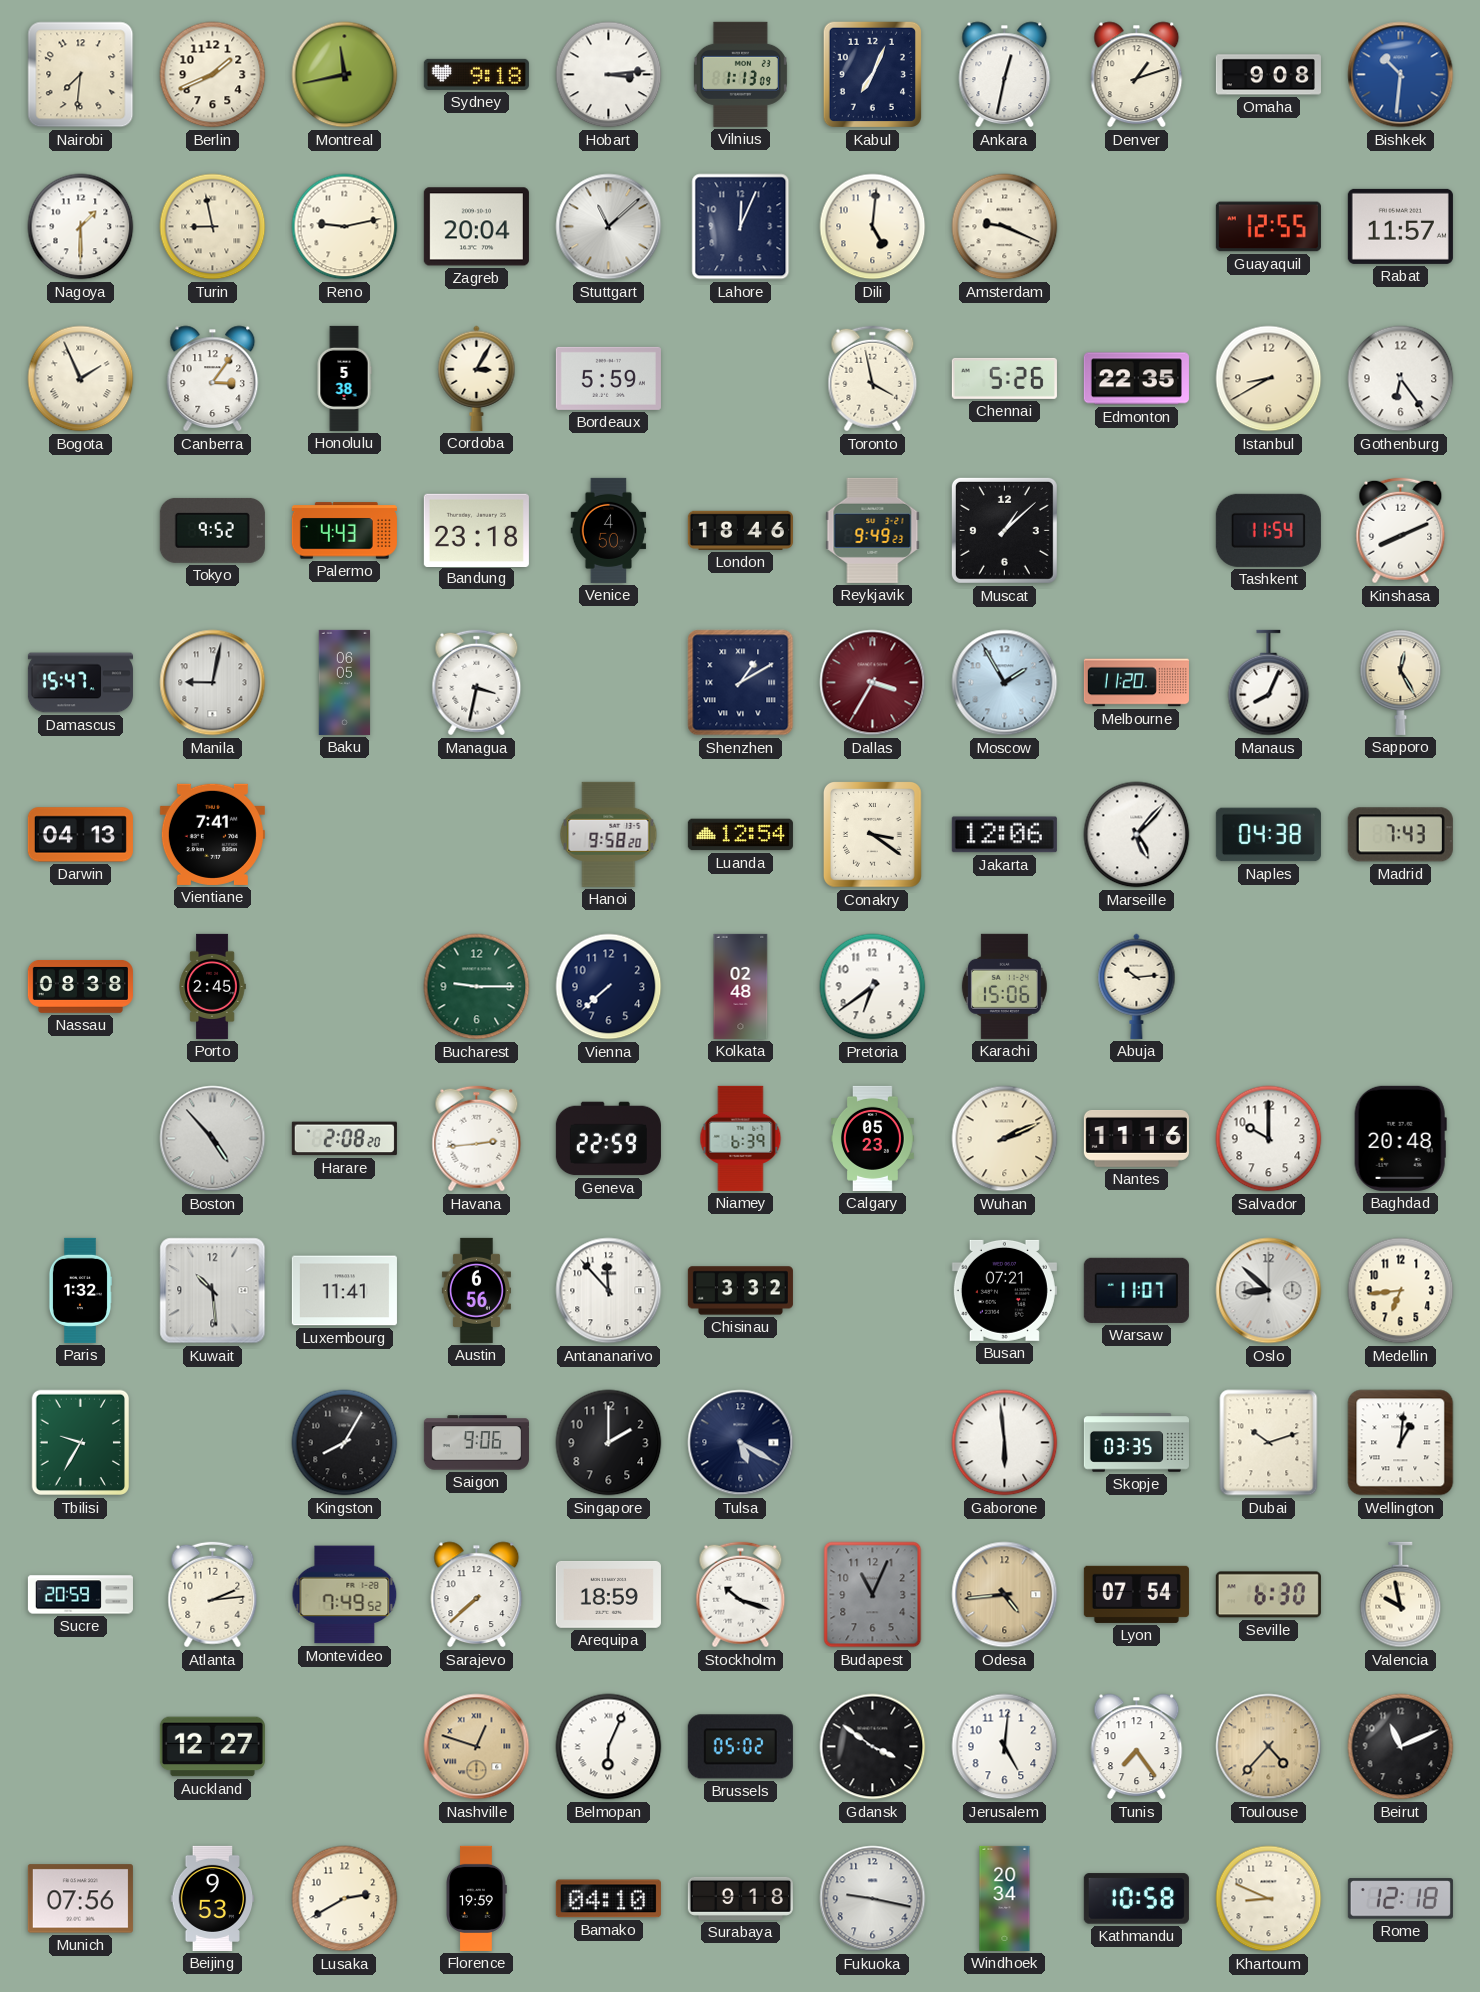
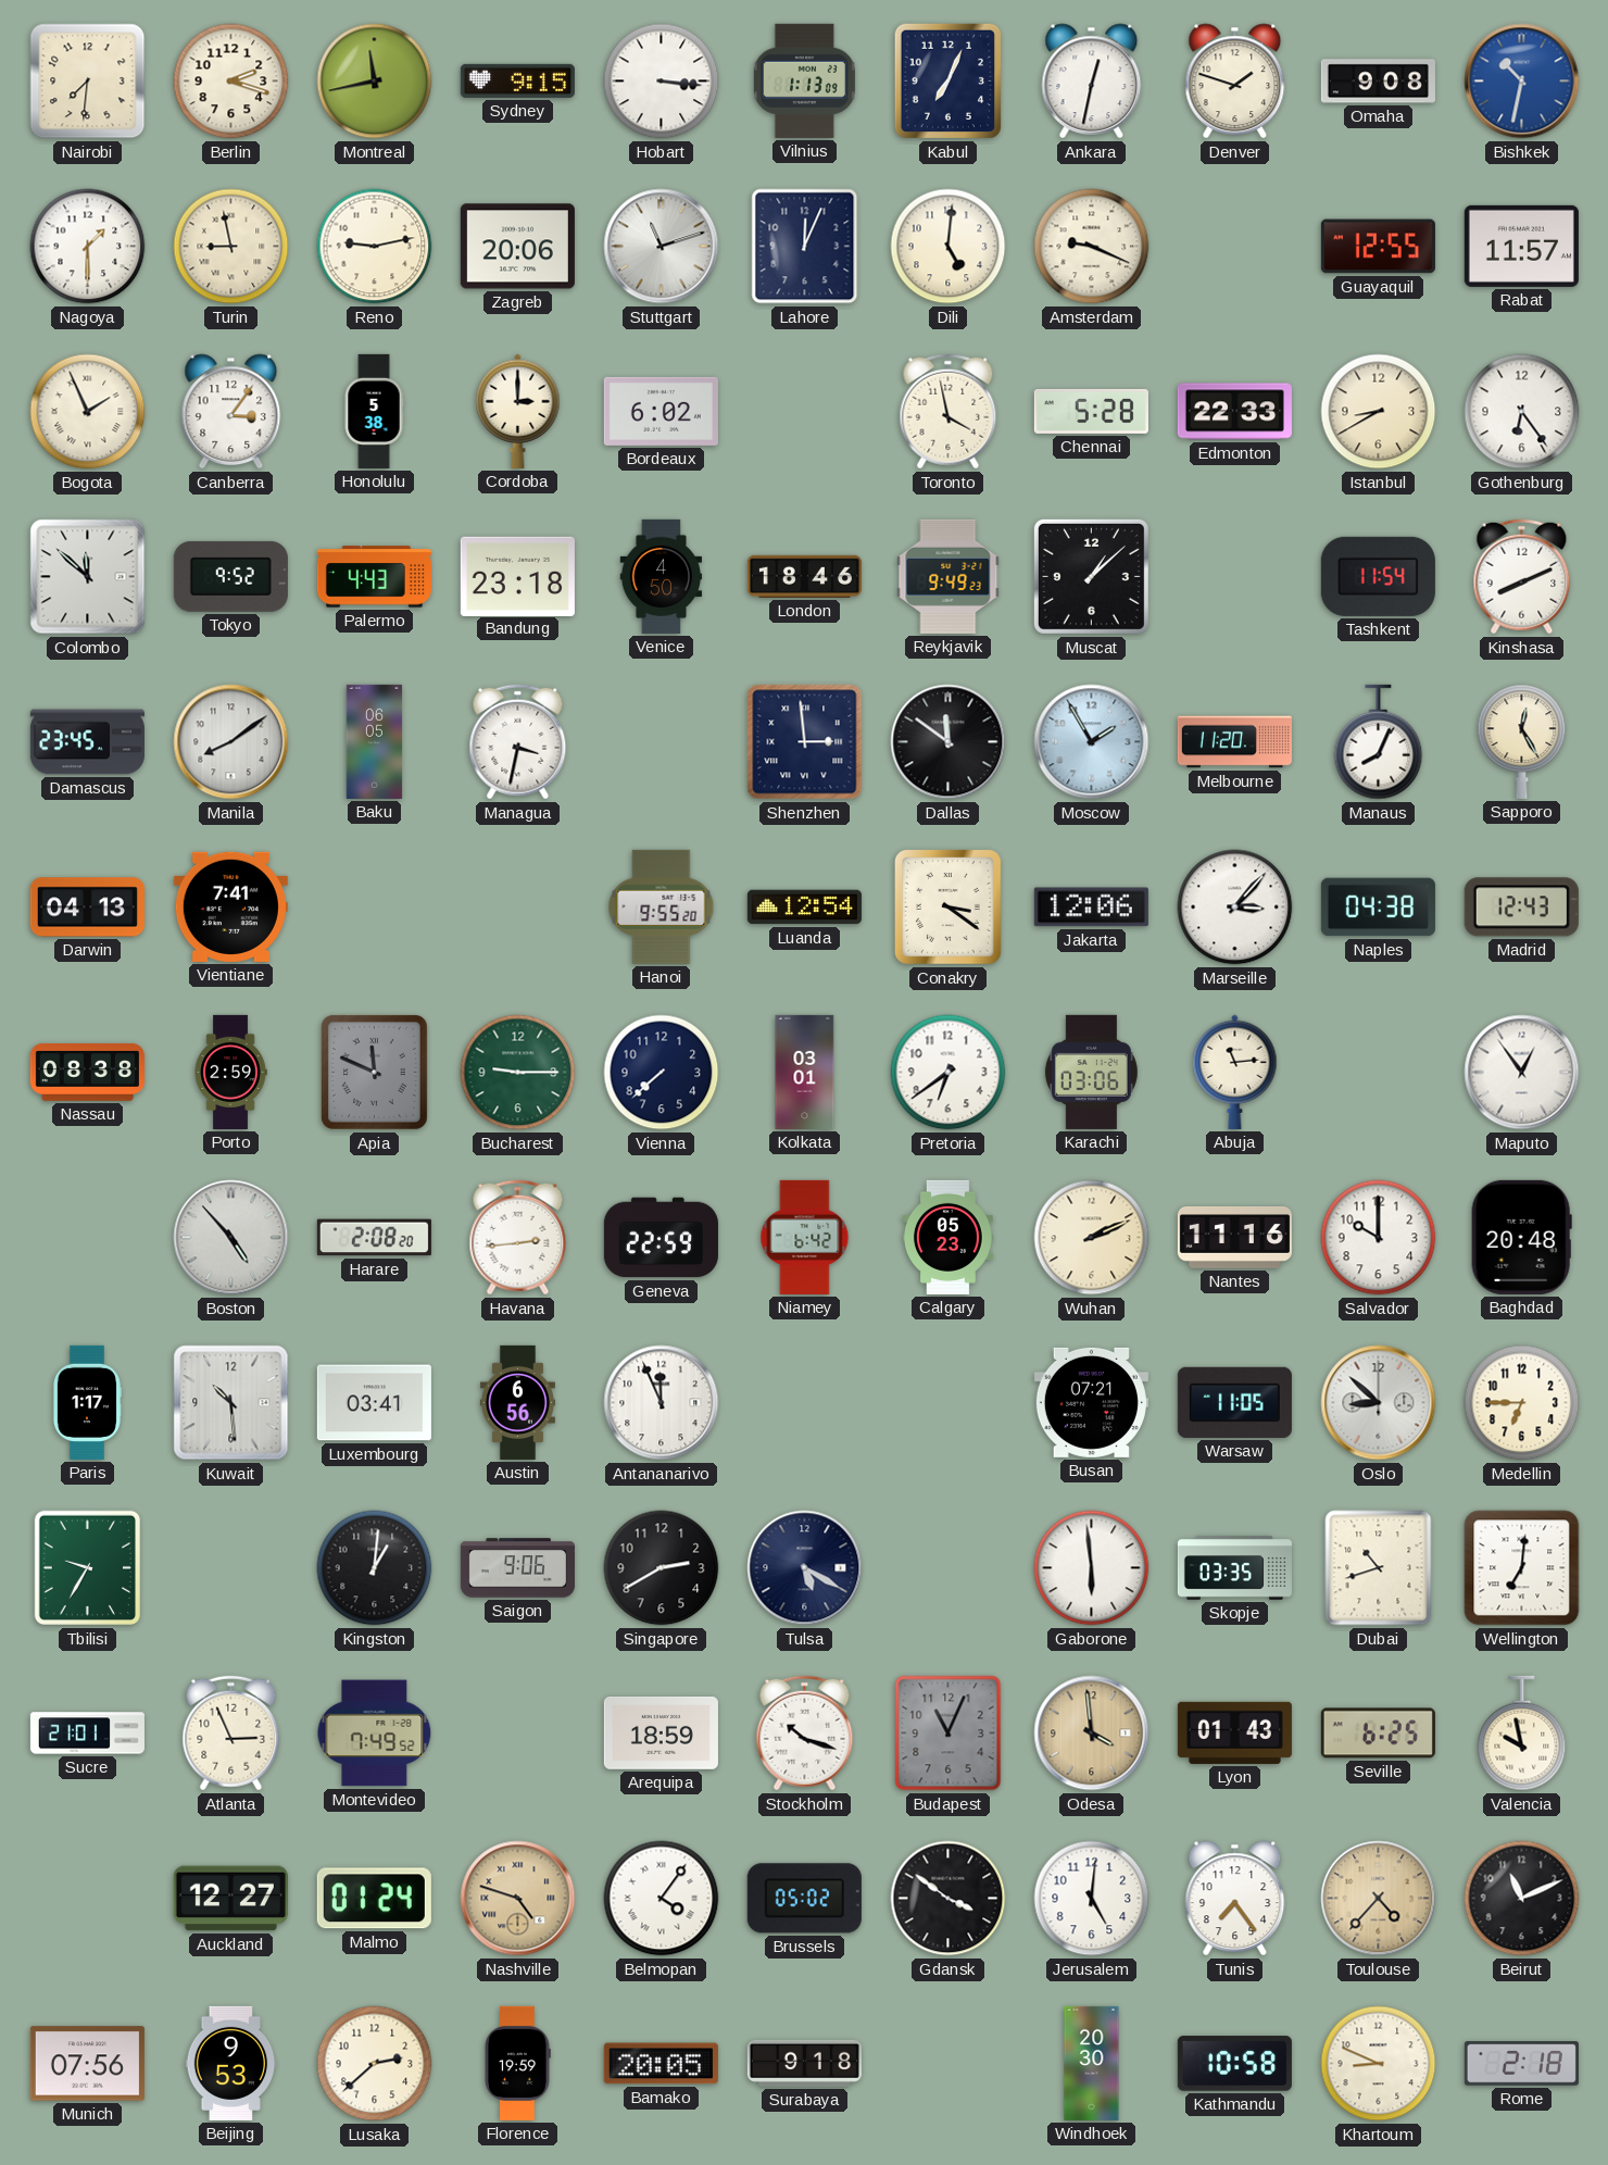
Berlin: 1:41 -> 2:18
Sydney: 9:18 -> 9:15
Hobart: 3:14 -> 3:16
Denver: 1:12 -> 1:48
Bishkek: 10:31 -> 10:32
Zagreb: 20:04 -> 20:06
Stuttgart: 11:08 -> 11:12
Cordoba: 3:05 -> 3:00
Bordeaux: 5:59 -> 6:02
Chennai: 5:26 -> 5:28
Edmonton: 22:35 -> 22:33
Colombo: none -> 11:52
Damascus: 15:47 -> 23:45
Manila: 9:02 -> 8:09
Shenzhen: 1:10 -> 2:59
Dallas: 3:35 -> 11:51
Dallas dial: burgundy -> black
Hanoi: 9:58 -> 9:55
Marseille: 5:07 -> 3:07
Madrid: 7:43 -> 12:43
Porto: 2:45 -> 2:59
Apia: none -> 11:49
Kolkata: 02:48 -> 03:01
Karachi: 15:06 -> 03:06
Abuja: 10:14 -> 11:14
Maputo: none -> 12:54
Niamey: 6:39 -> 6:42
Paris: 1:32 -> 1:17
Luxembourg: 11:41 -> 03:41
Antananarivo: 11:53 -> 11:56
Chisinau: 3:32 -> none
Warsaw: 11:07 -> 11:05
Medellin: 6:44 -> 6:45
Kingston: 8:05 -> 1:01
Singapore: 2:00 -> 2:40
Dubai: 10:12 -> 10:42
Wellington: 1:01 -> 7:01
Sucre: 20:59 -> 21:01
Atlanta: 2:14 -> 2:56
Sarajevo: 7:38 -> none
Odesa: 4:44 -> 3:59
Lyon: 07:54 -> 01:43
Seville: 6:30 -> 6:25
Malmo: none -> 01:24
Nashville: 12:48 -> 4:48
Belmopan: 6:04 -> 4:06
Lusaka: 2:40 -> 2:38
Bamako: 04:10 -> 20:05
Fukuoka: 9:17 -> none
Windhoek: 20:34 -> 20:30
Rome: 12:18 -> 2:18
